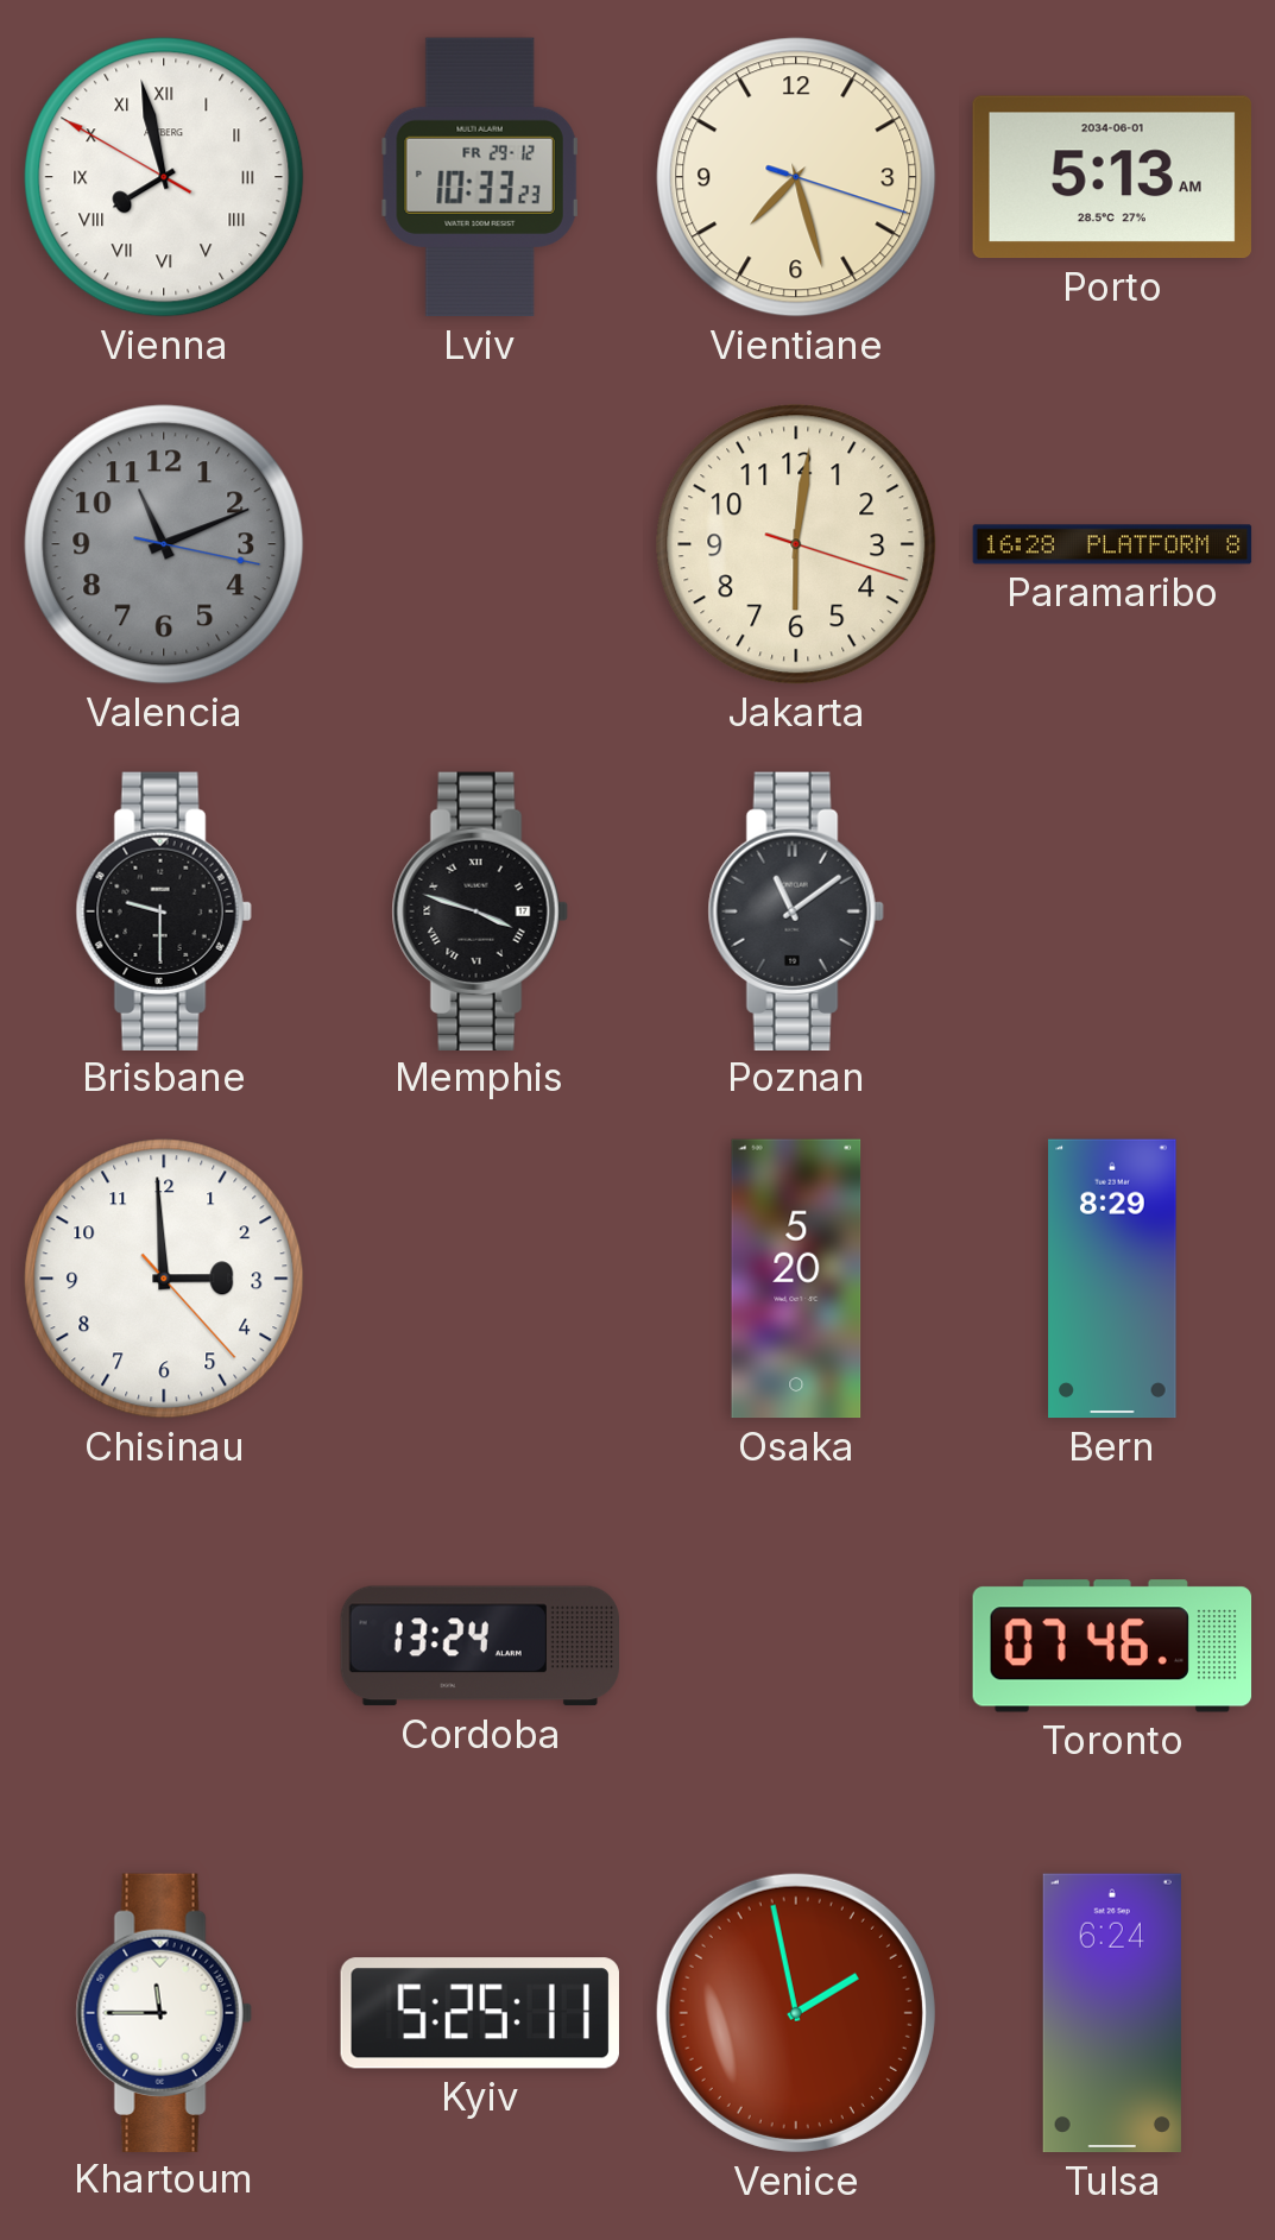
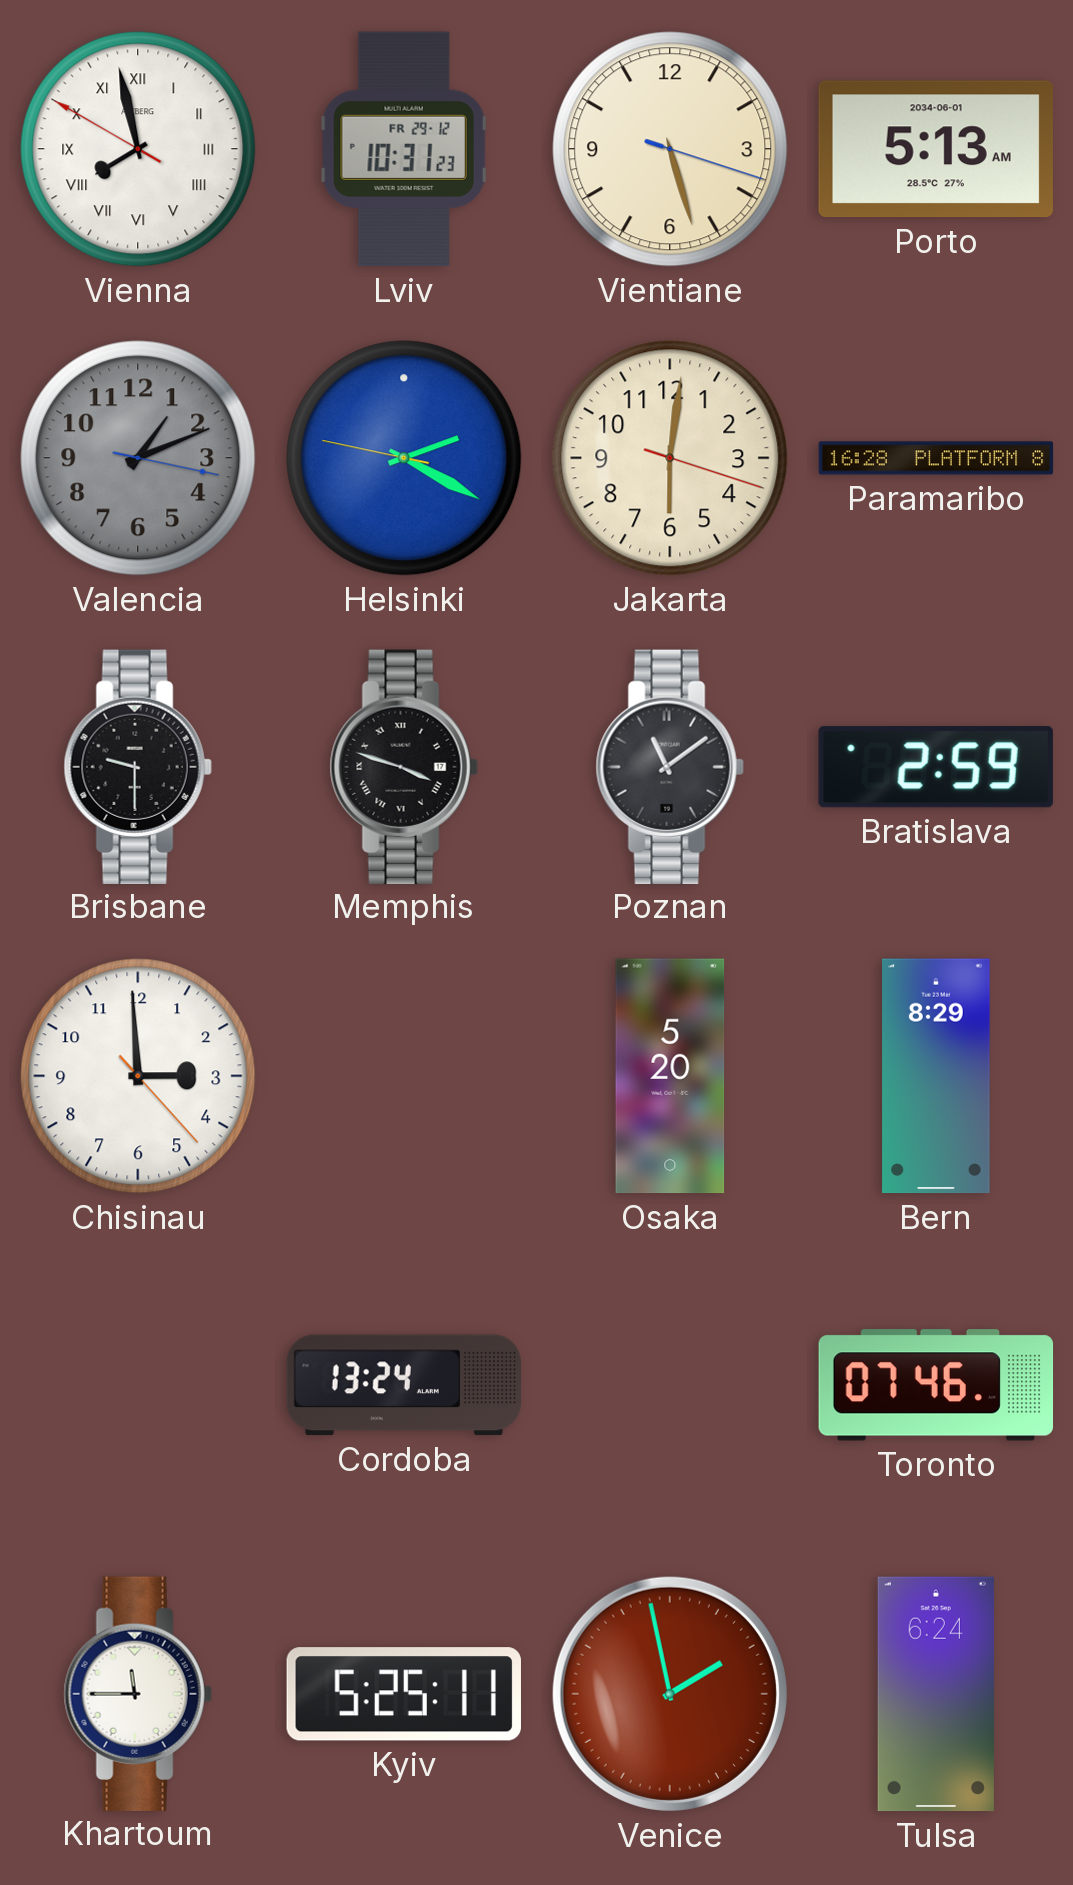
Lviv: 10:33 -> 10:31
Vientiane: 7:27 -> 5:27
Valencia: 11:11 -> 1:11
Helsinki: none -> 2:19
Bratislava: none -> 2:59
